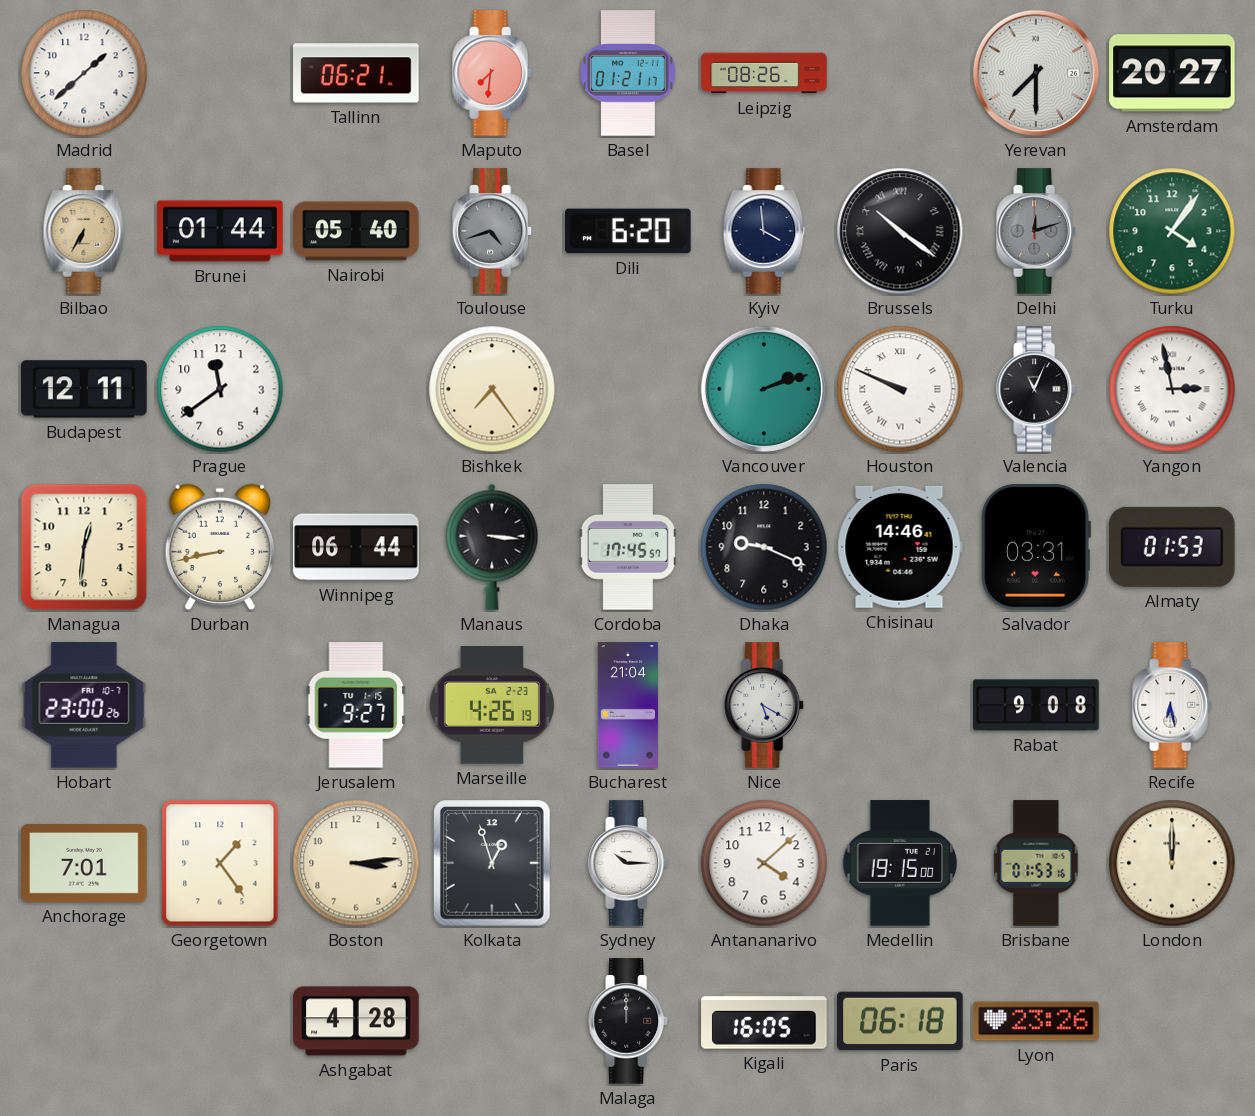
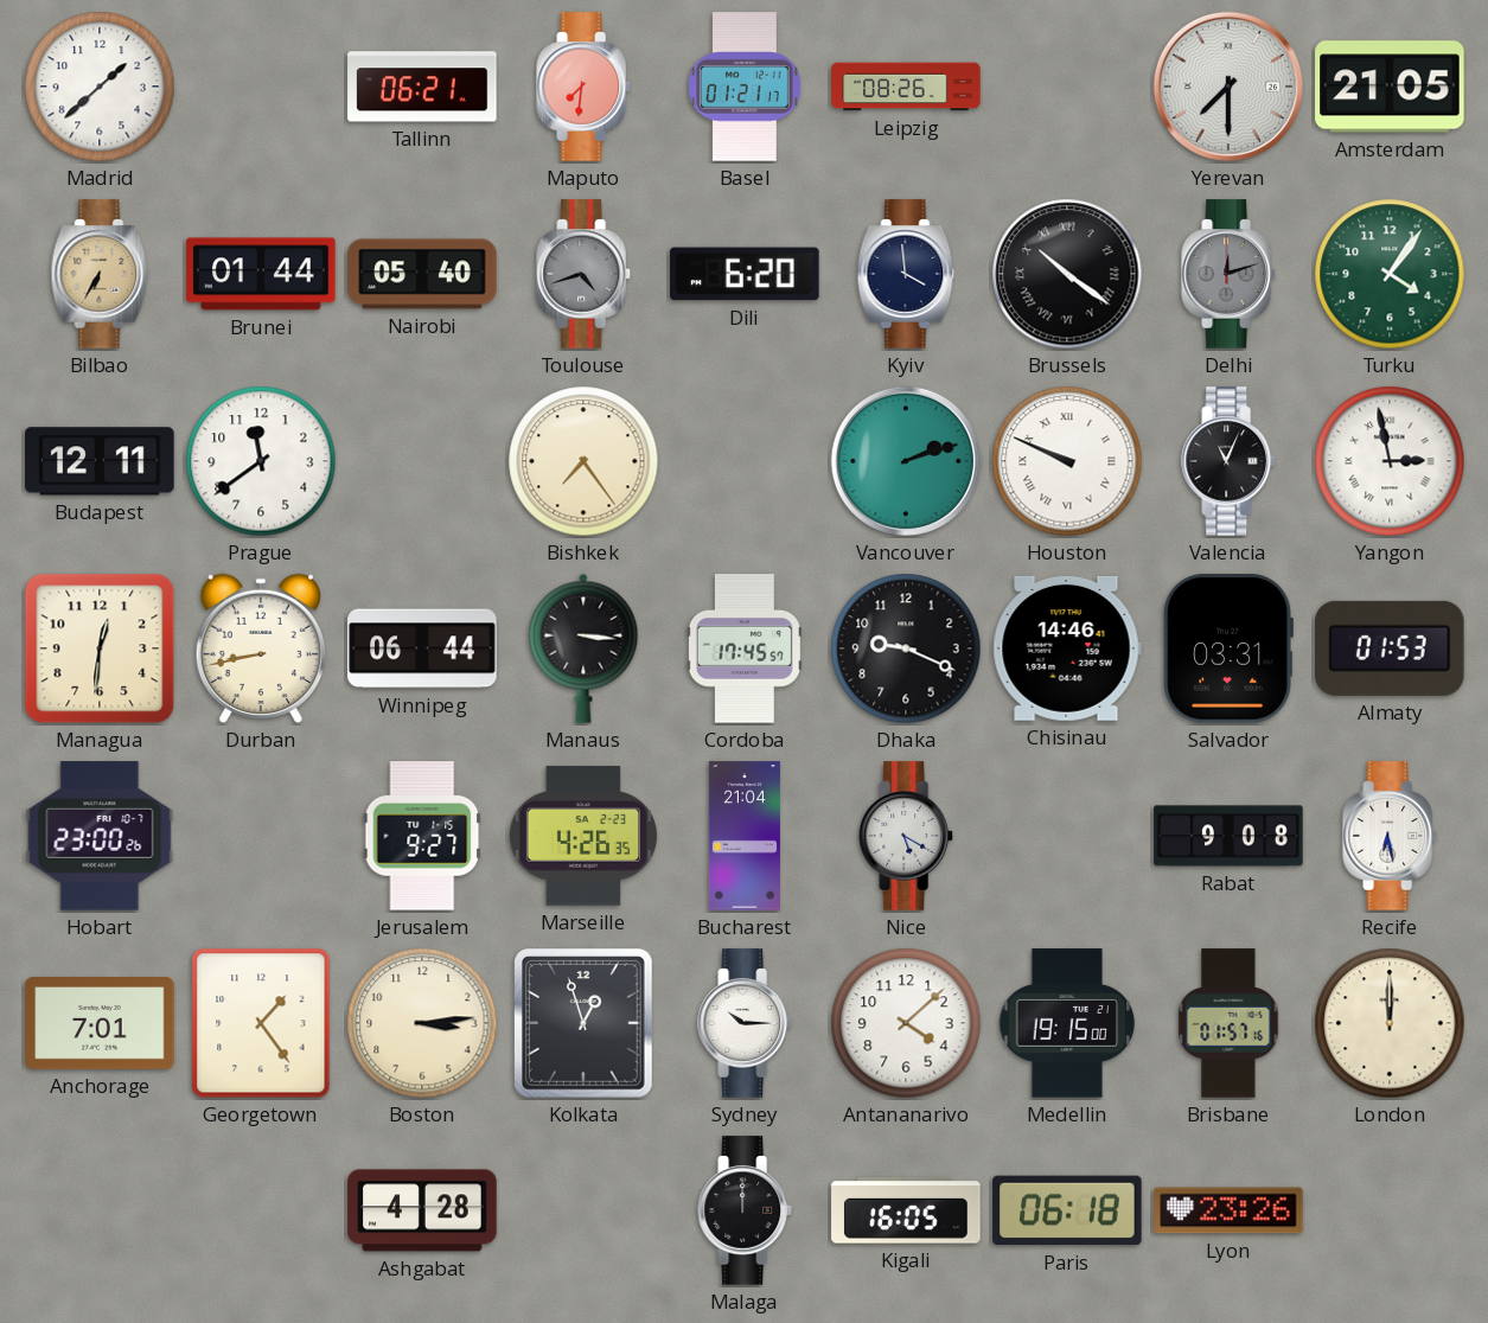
Amsterdam: 20:27 -> 21:05
Marseille: 4:26:19 -> 4:26:35
Brisbane: 01:53 -> 01:57
